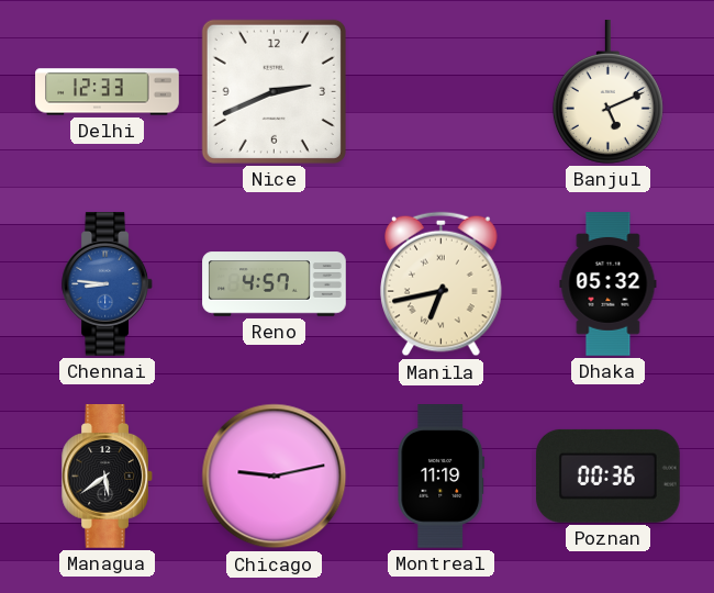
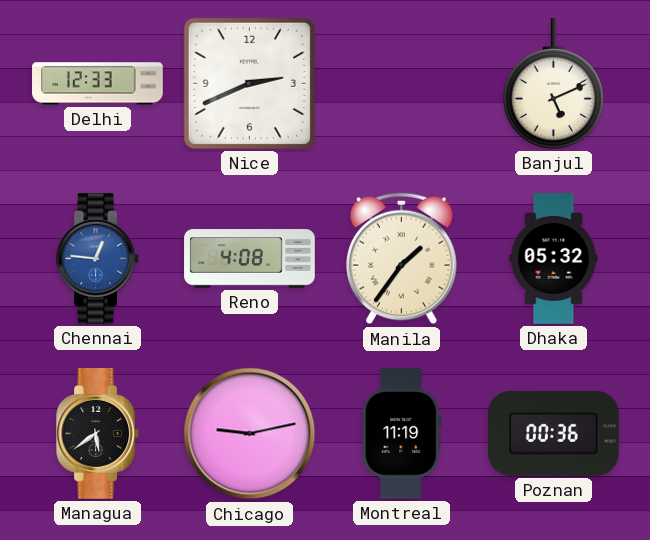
Chennai: 8:46 -> 12:46
Reno: 4:57 -> 4:08
Manila: 6:43 -> 1:36
